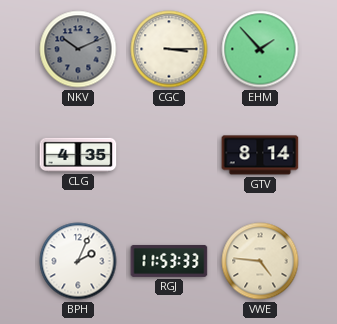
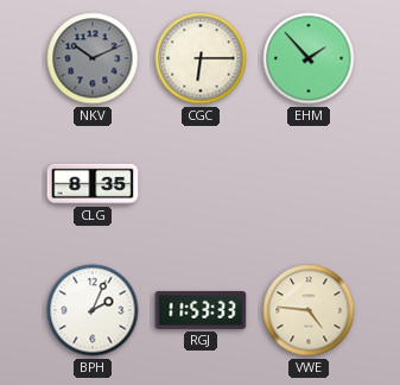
CGC: 3:15 -> 6:15
CLG: 4:35 -> 8:35
GTV: 8:14 -> none
